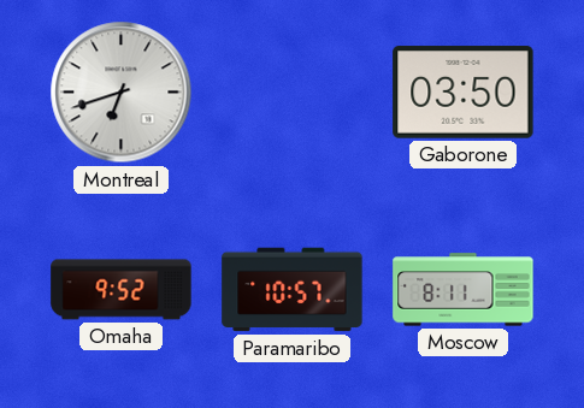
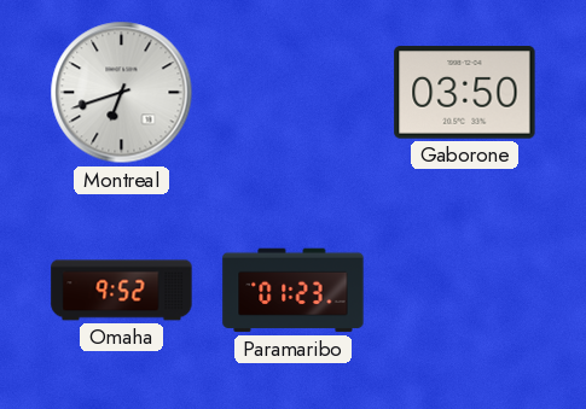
Paramaribo: 10:57 -> 01:23
Moscow: 8:11 -> none
